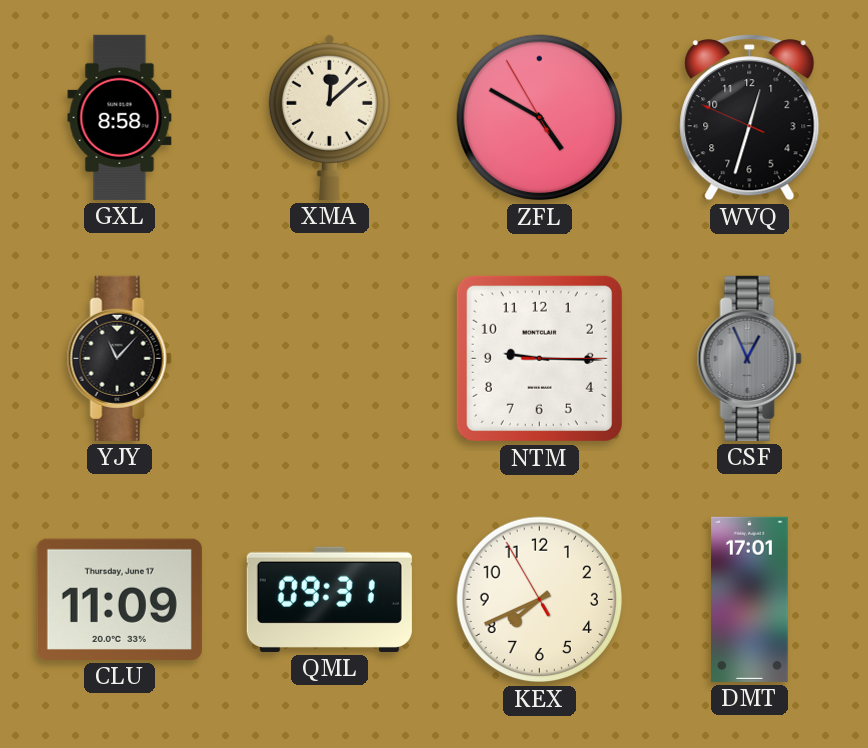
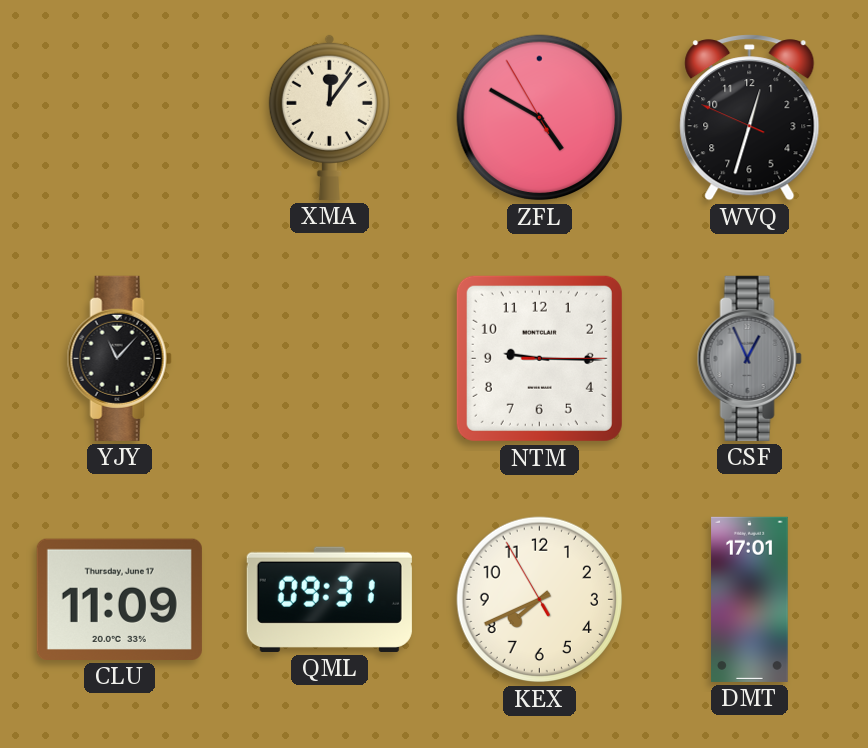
GXL: 8:58 -> none
XMA: 12:08 -> 12:06
